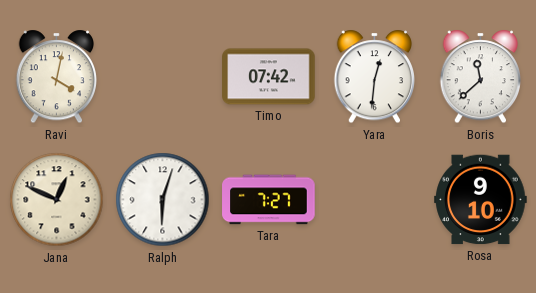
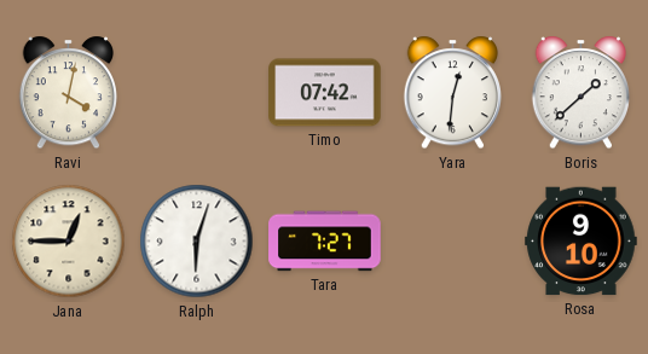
Boris: 11:38 -> 1:38
Jana: 12:49 -> 12:45
